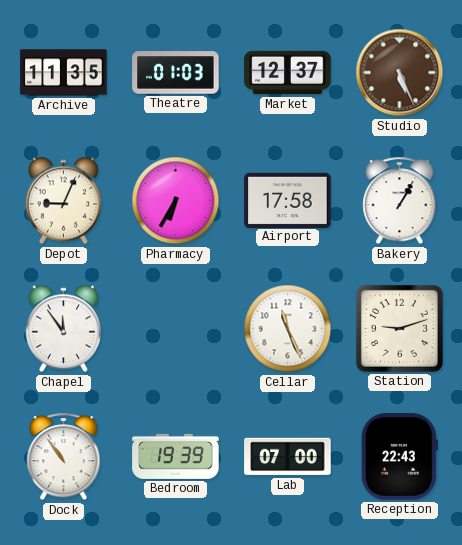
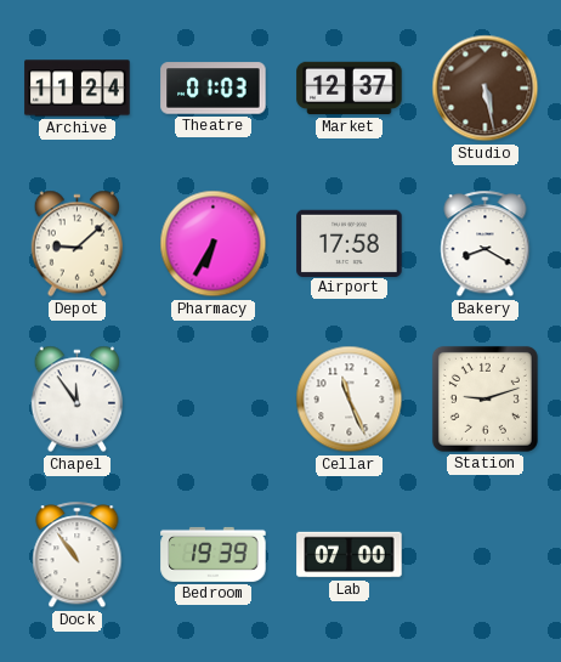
Archive: 11:35 -> 11:24
Studio: 5:26 -> 5:28
Depot: 9:04 -> 9:08
Bakery: 1:05 -> 8:20
Reception: 22:43 -> none
